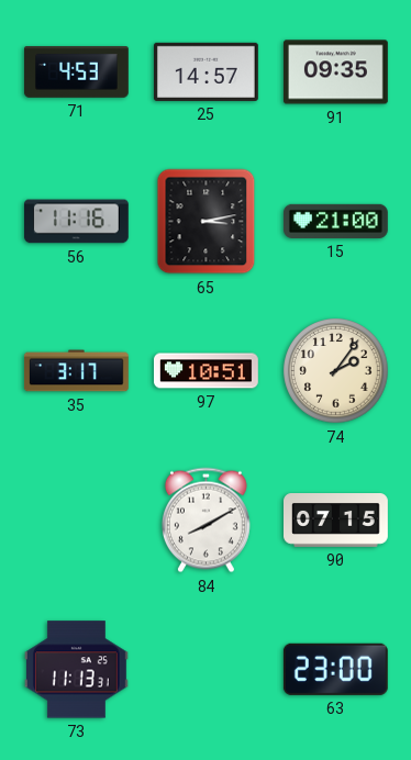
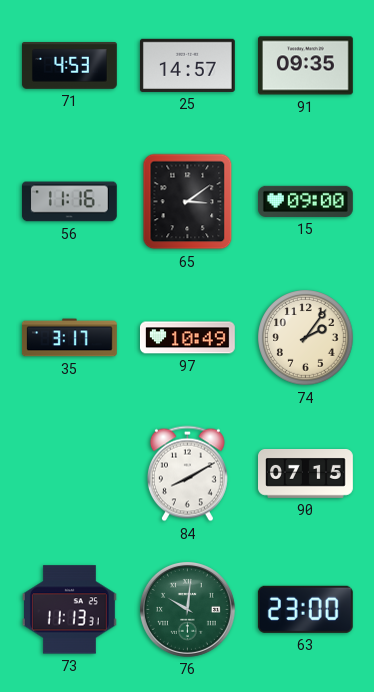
65: 3:13 -> 3:09
15: 21:00 -> 09:00
97: 10:51 -> 10:49
76: none -> 10:01
